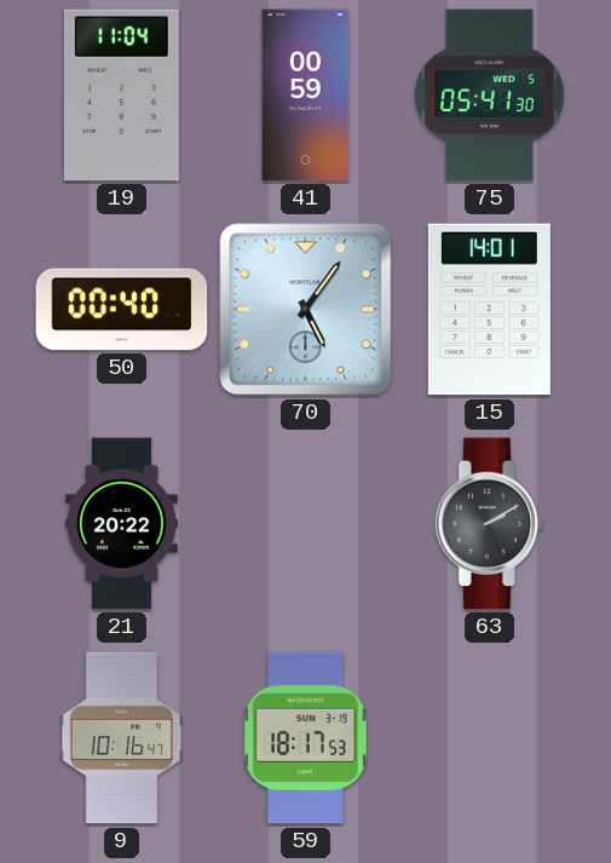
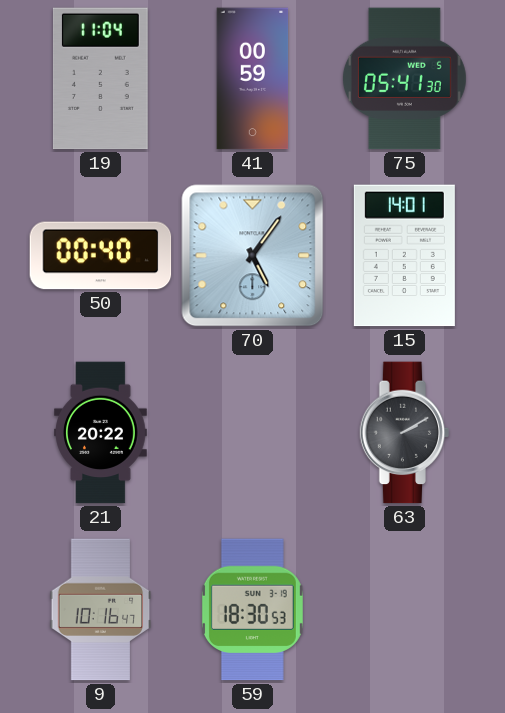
59: 18:17 -> 18:30
